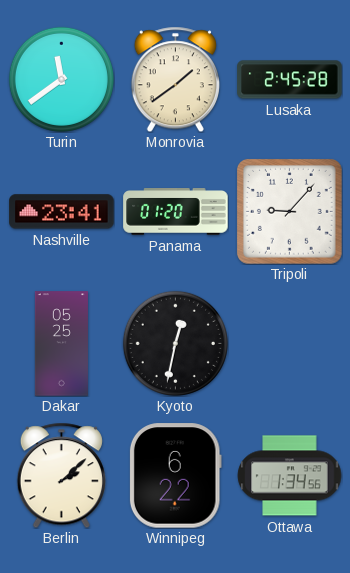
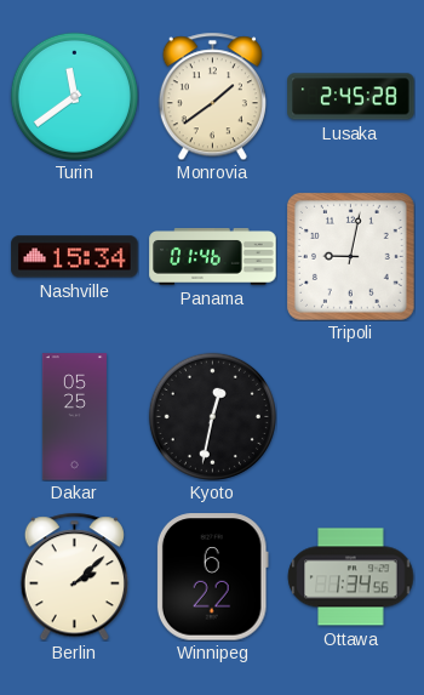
Nashville: 23:41 -> 15:34
Panama: 01:20 -> 01:46
Tripoli: 9:07 -> 9:02
